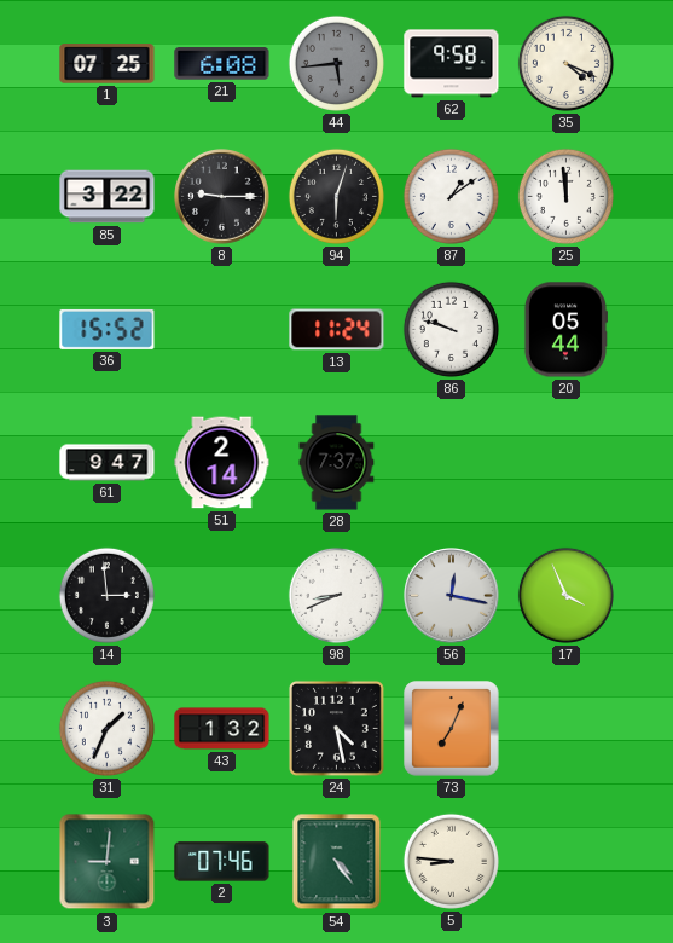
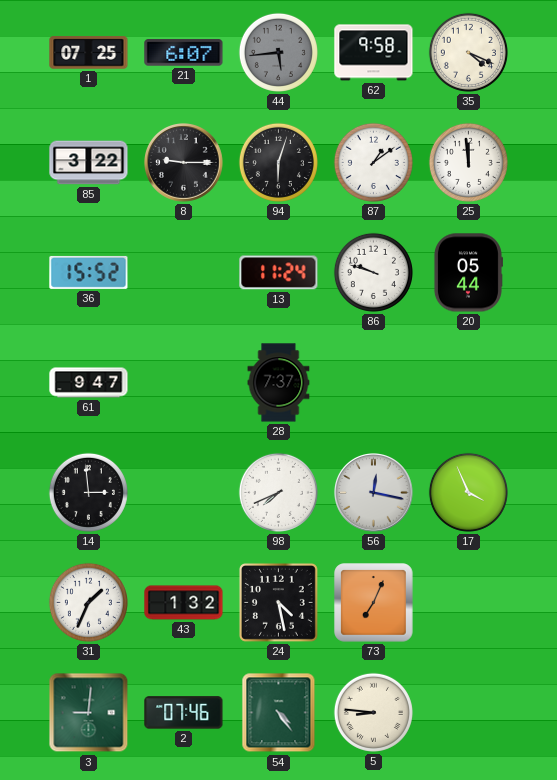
21: 6:08 -> 6:07
51: 2:14 -> none
98: 8:41 -> 7:41
